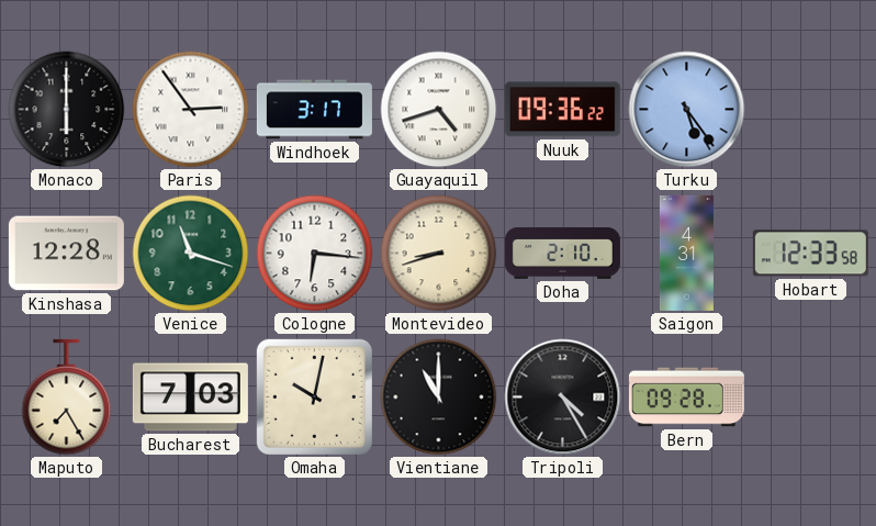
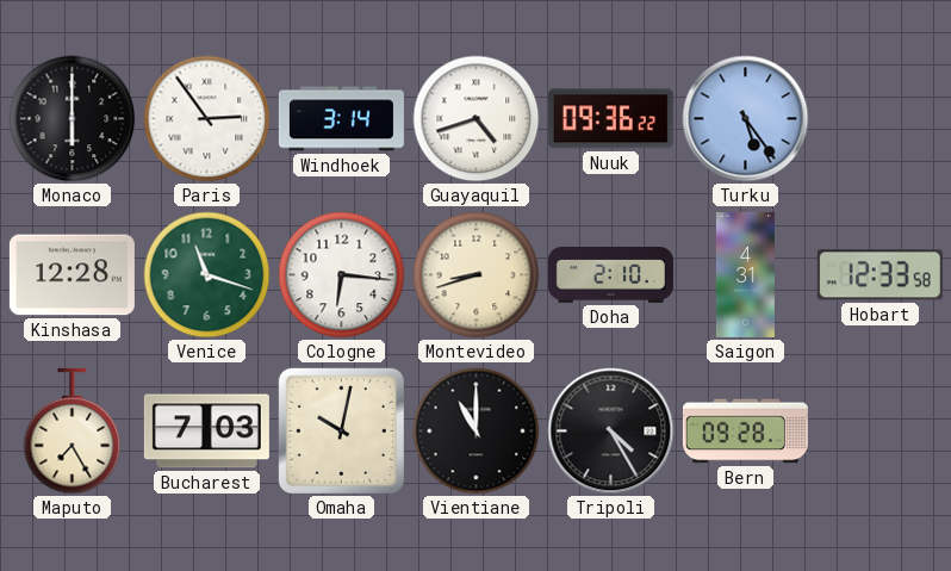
Windhoek: 3:17 -> 3:14
